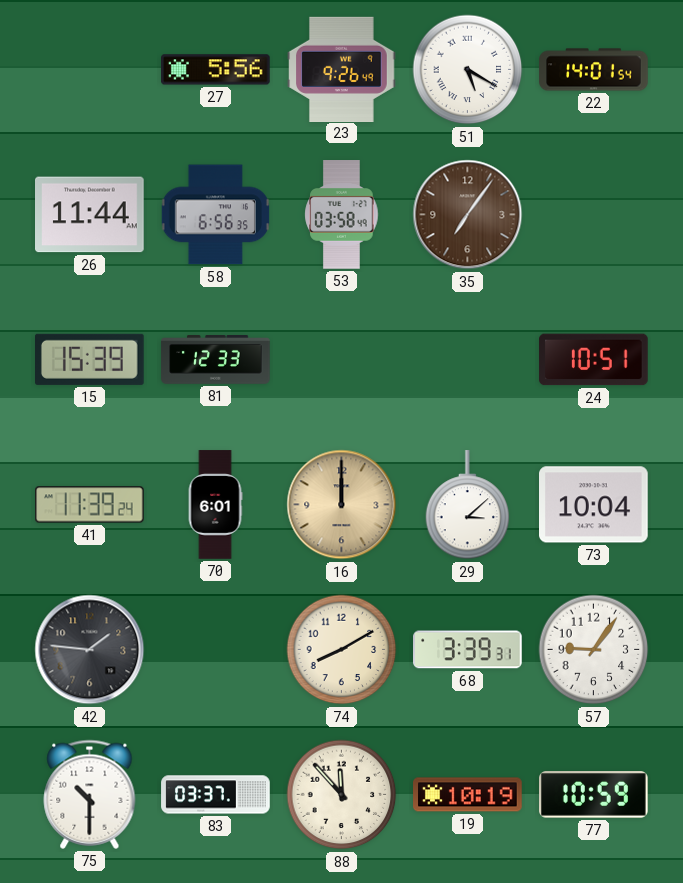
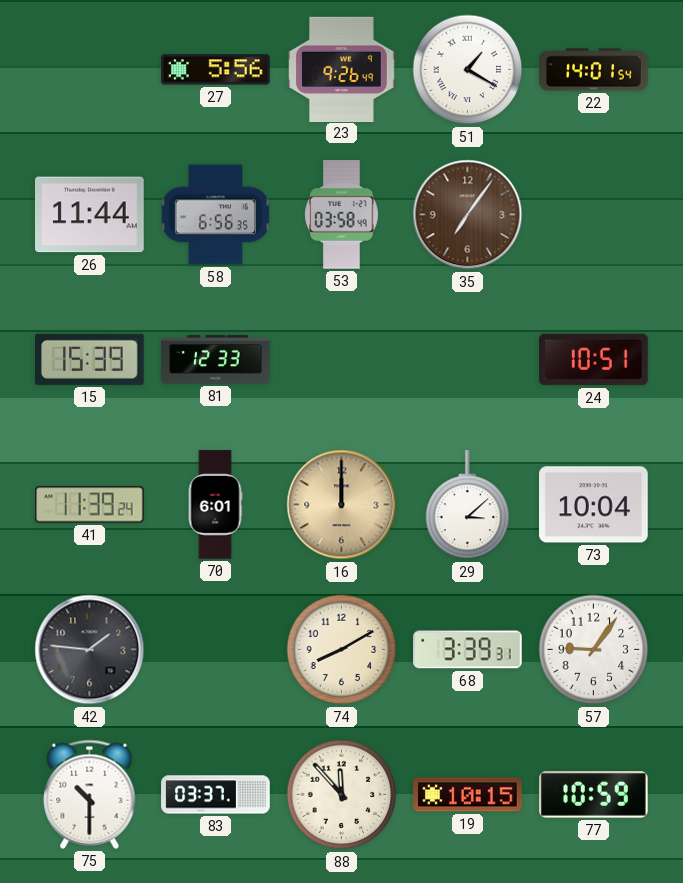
51: 5:20 -> 1:20
19: 10:19 -> 10:15
